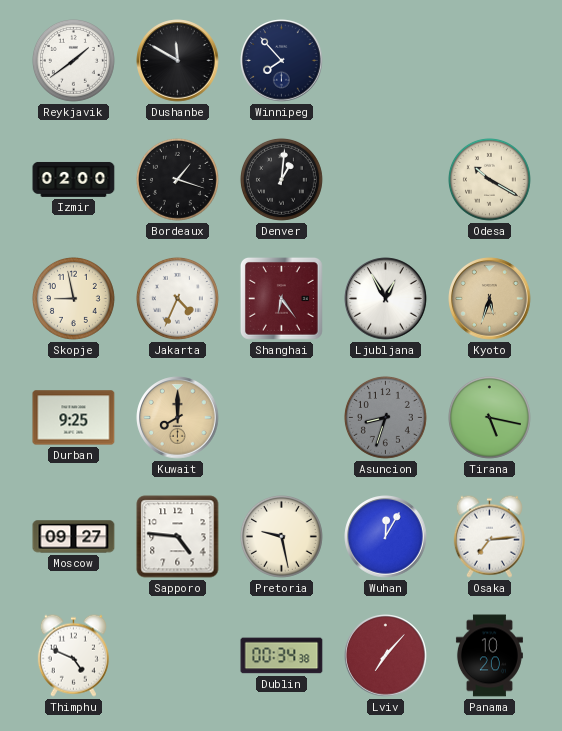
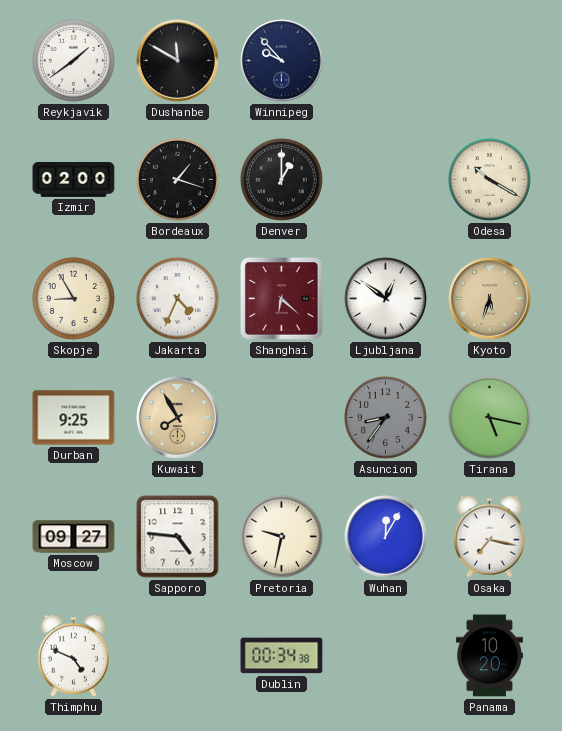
Winnipeg: 7:53 -> 9:53
Denver: 1:01 -> 1:00
Skopje: 8:58 -> 8:55
Shanghai: 6:24 -> 6:22
Ljubljana: 12:55 -> 12:51
Kuwait: 8:00 -> 7:55
Asuncion: 8:33 -> 8:36
Pretoria: 9:28 -> 9:32
Osaka: 7:14 -> 7:17
Lviv: 7:07 -> none
